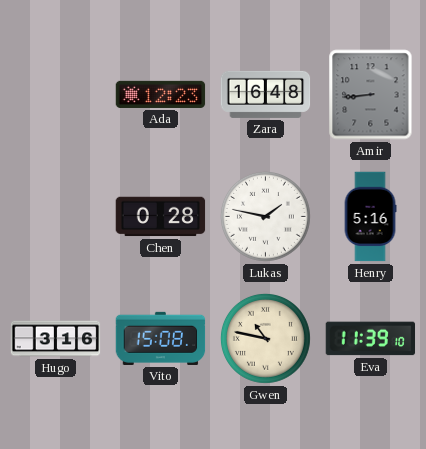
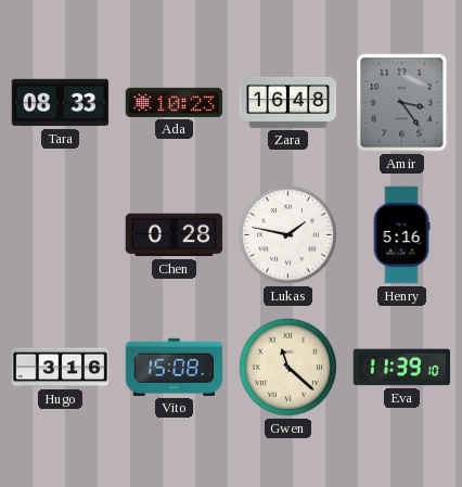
Tara: none -> 08:33
Ada: 12:23 -> 10:23
Amir: 8:44 -> 3:24
Gwen: 10:47 -> 11:22
